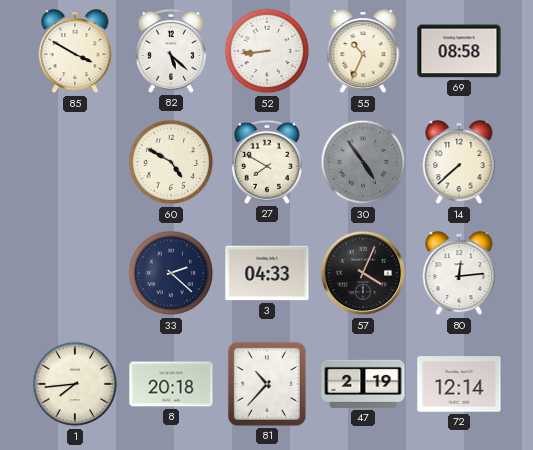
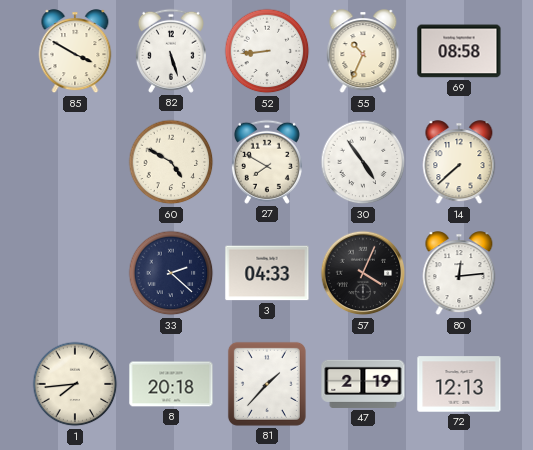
82: 5:22 -> 5:27
30 dial: grey -> white
81: 10:37 -> 1:37
72: 12:14 -> 12:13
